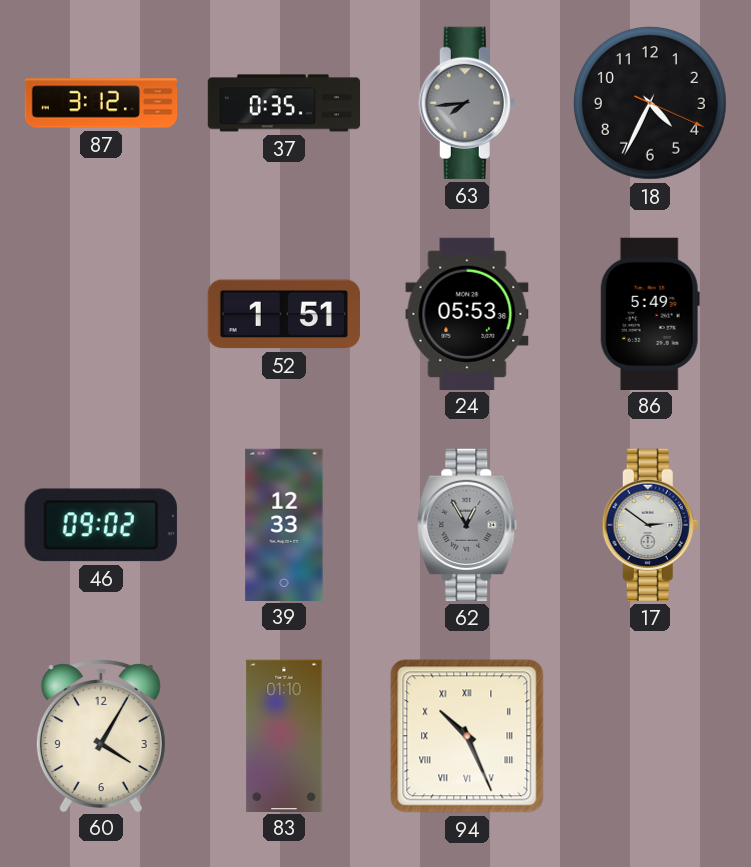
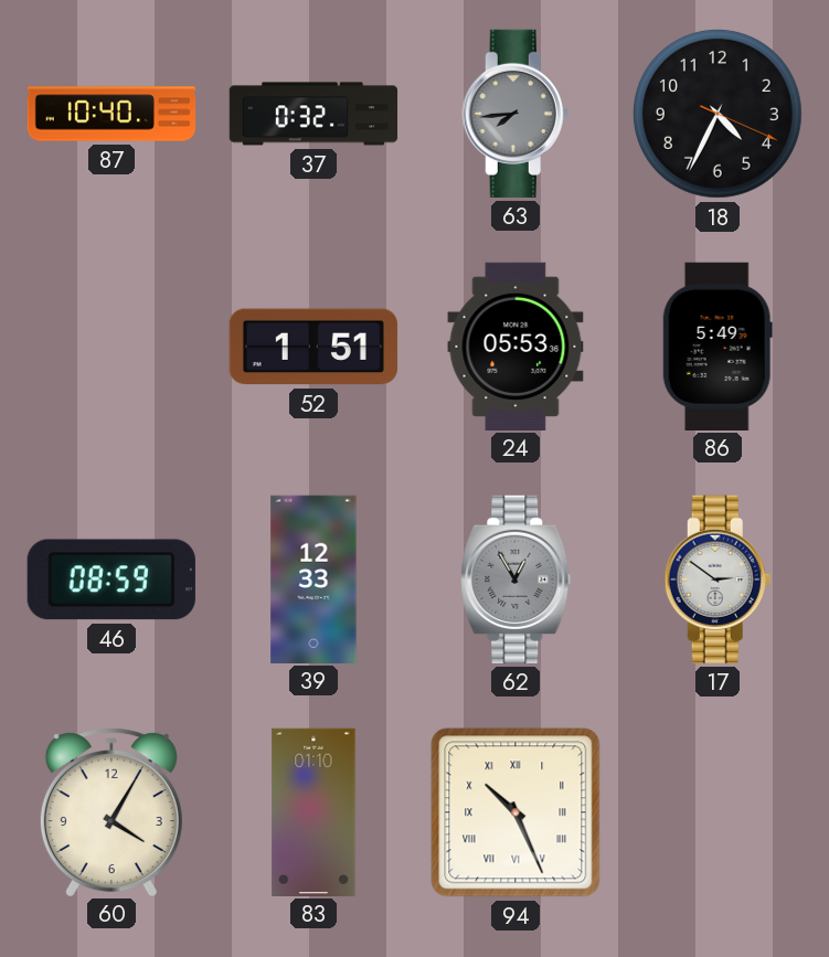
87: 3:12 -> 10:40
37: 0:35 -> 0:32
46: 09:02 -> 08:59
